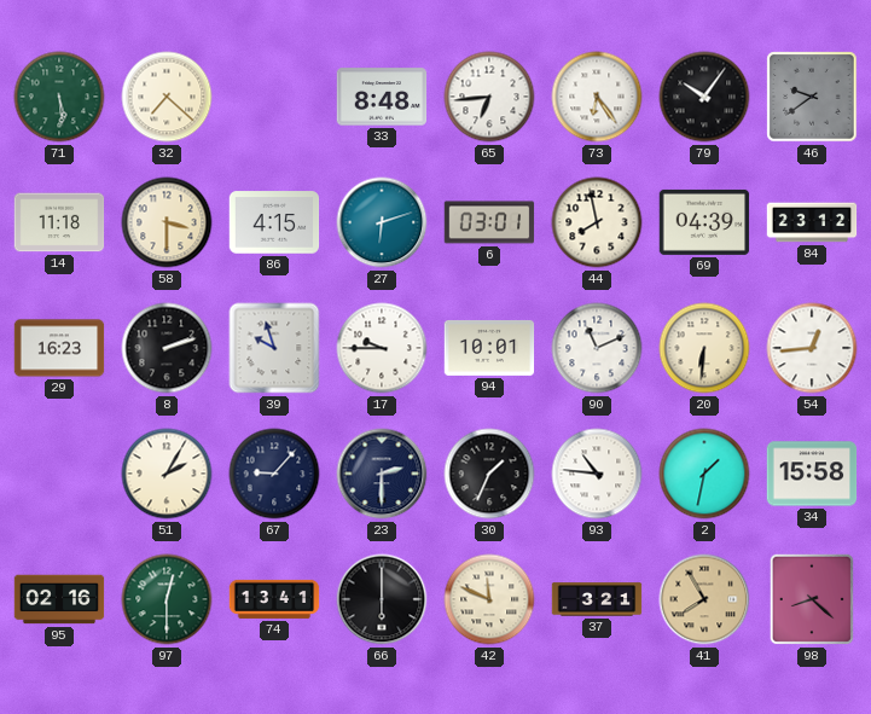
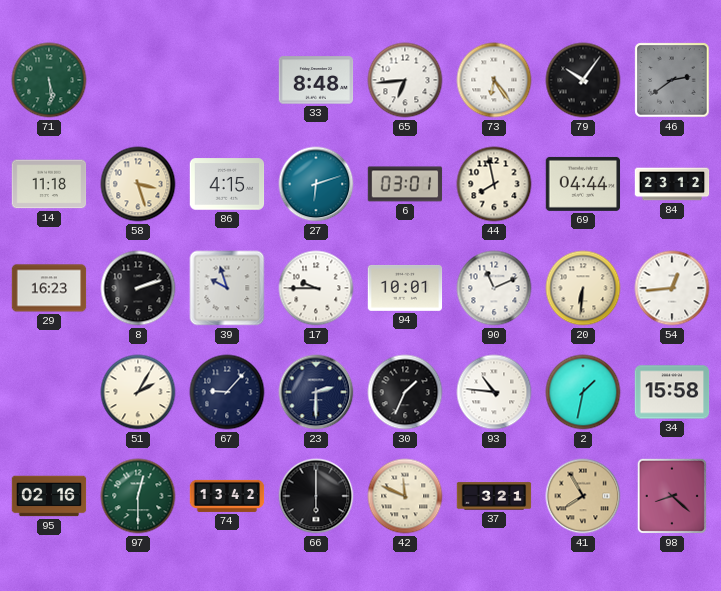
32: 7:22 -> none
46: 9:39 -> 2:39
58: 3:30 -> 3:27
69: 04:39 -> 04:44
74: 13:41 -> 13:42
